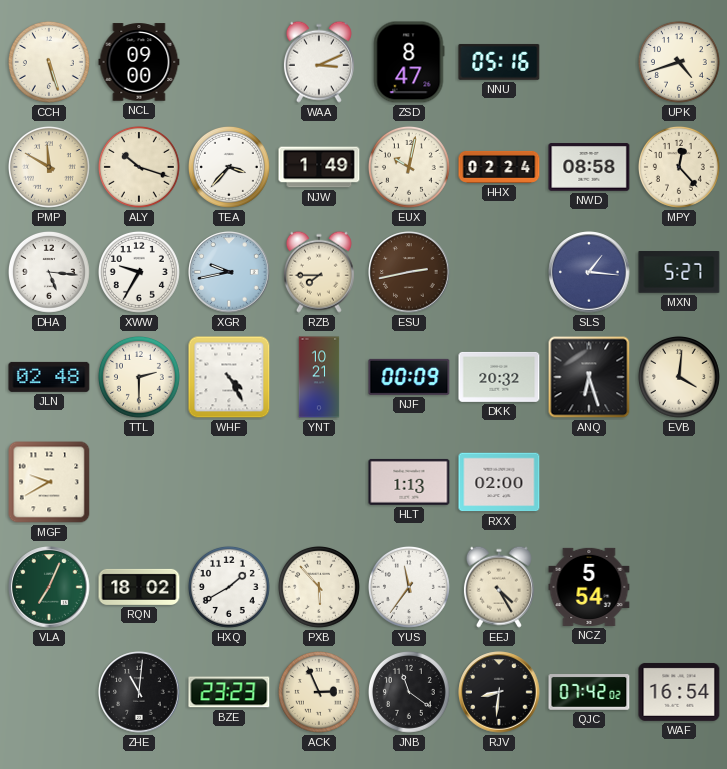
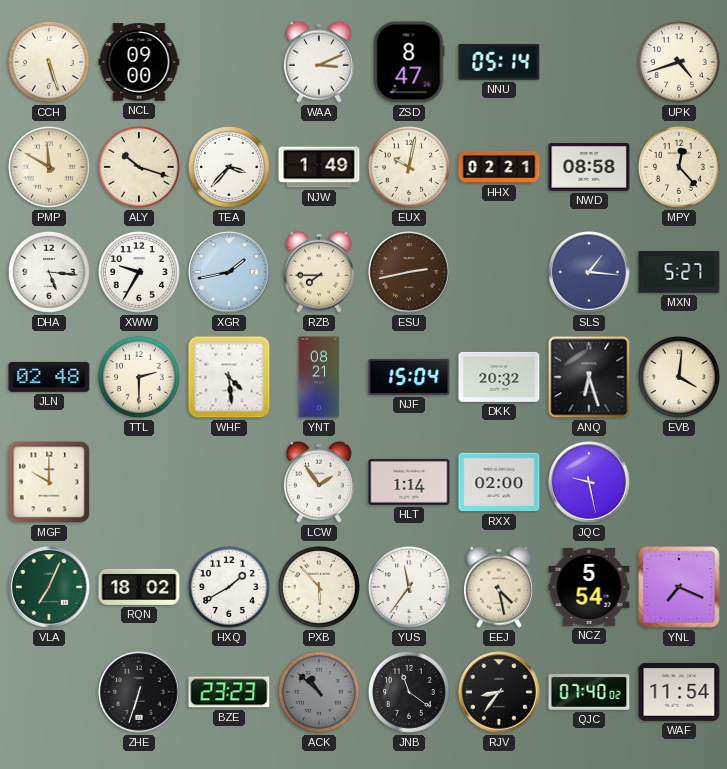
NNU: 05:16 -> 05:14
HHX: 02:24 -> 02:21
XGR: 9:43 -> 1:43
WHF: 4:25 -> 4:29
YNT: 10:21 -> 08:21
NJF: 00:09 -> 15:04
MGF: 9:40 -> 10:00
LCW: none -> 1:54
HLT: 1:13 -> 1:14
JQC: none -> 9:28
EEJ: 4:25 -> 4:28
YNL: none -> 7:19
ZHE: 11:01 -> 6:33
ACK: 2:56 -> 10:52
ACK dial: cream -> grey
RJV: 8:31 -> 8:36
QJC: 07:42 -> 07:40
WAF: 16:54 -> 11:54
